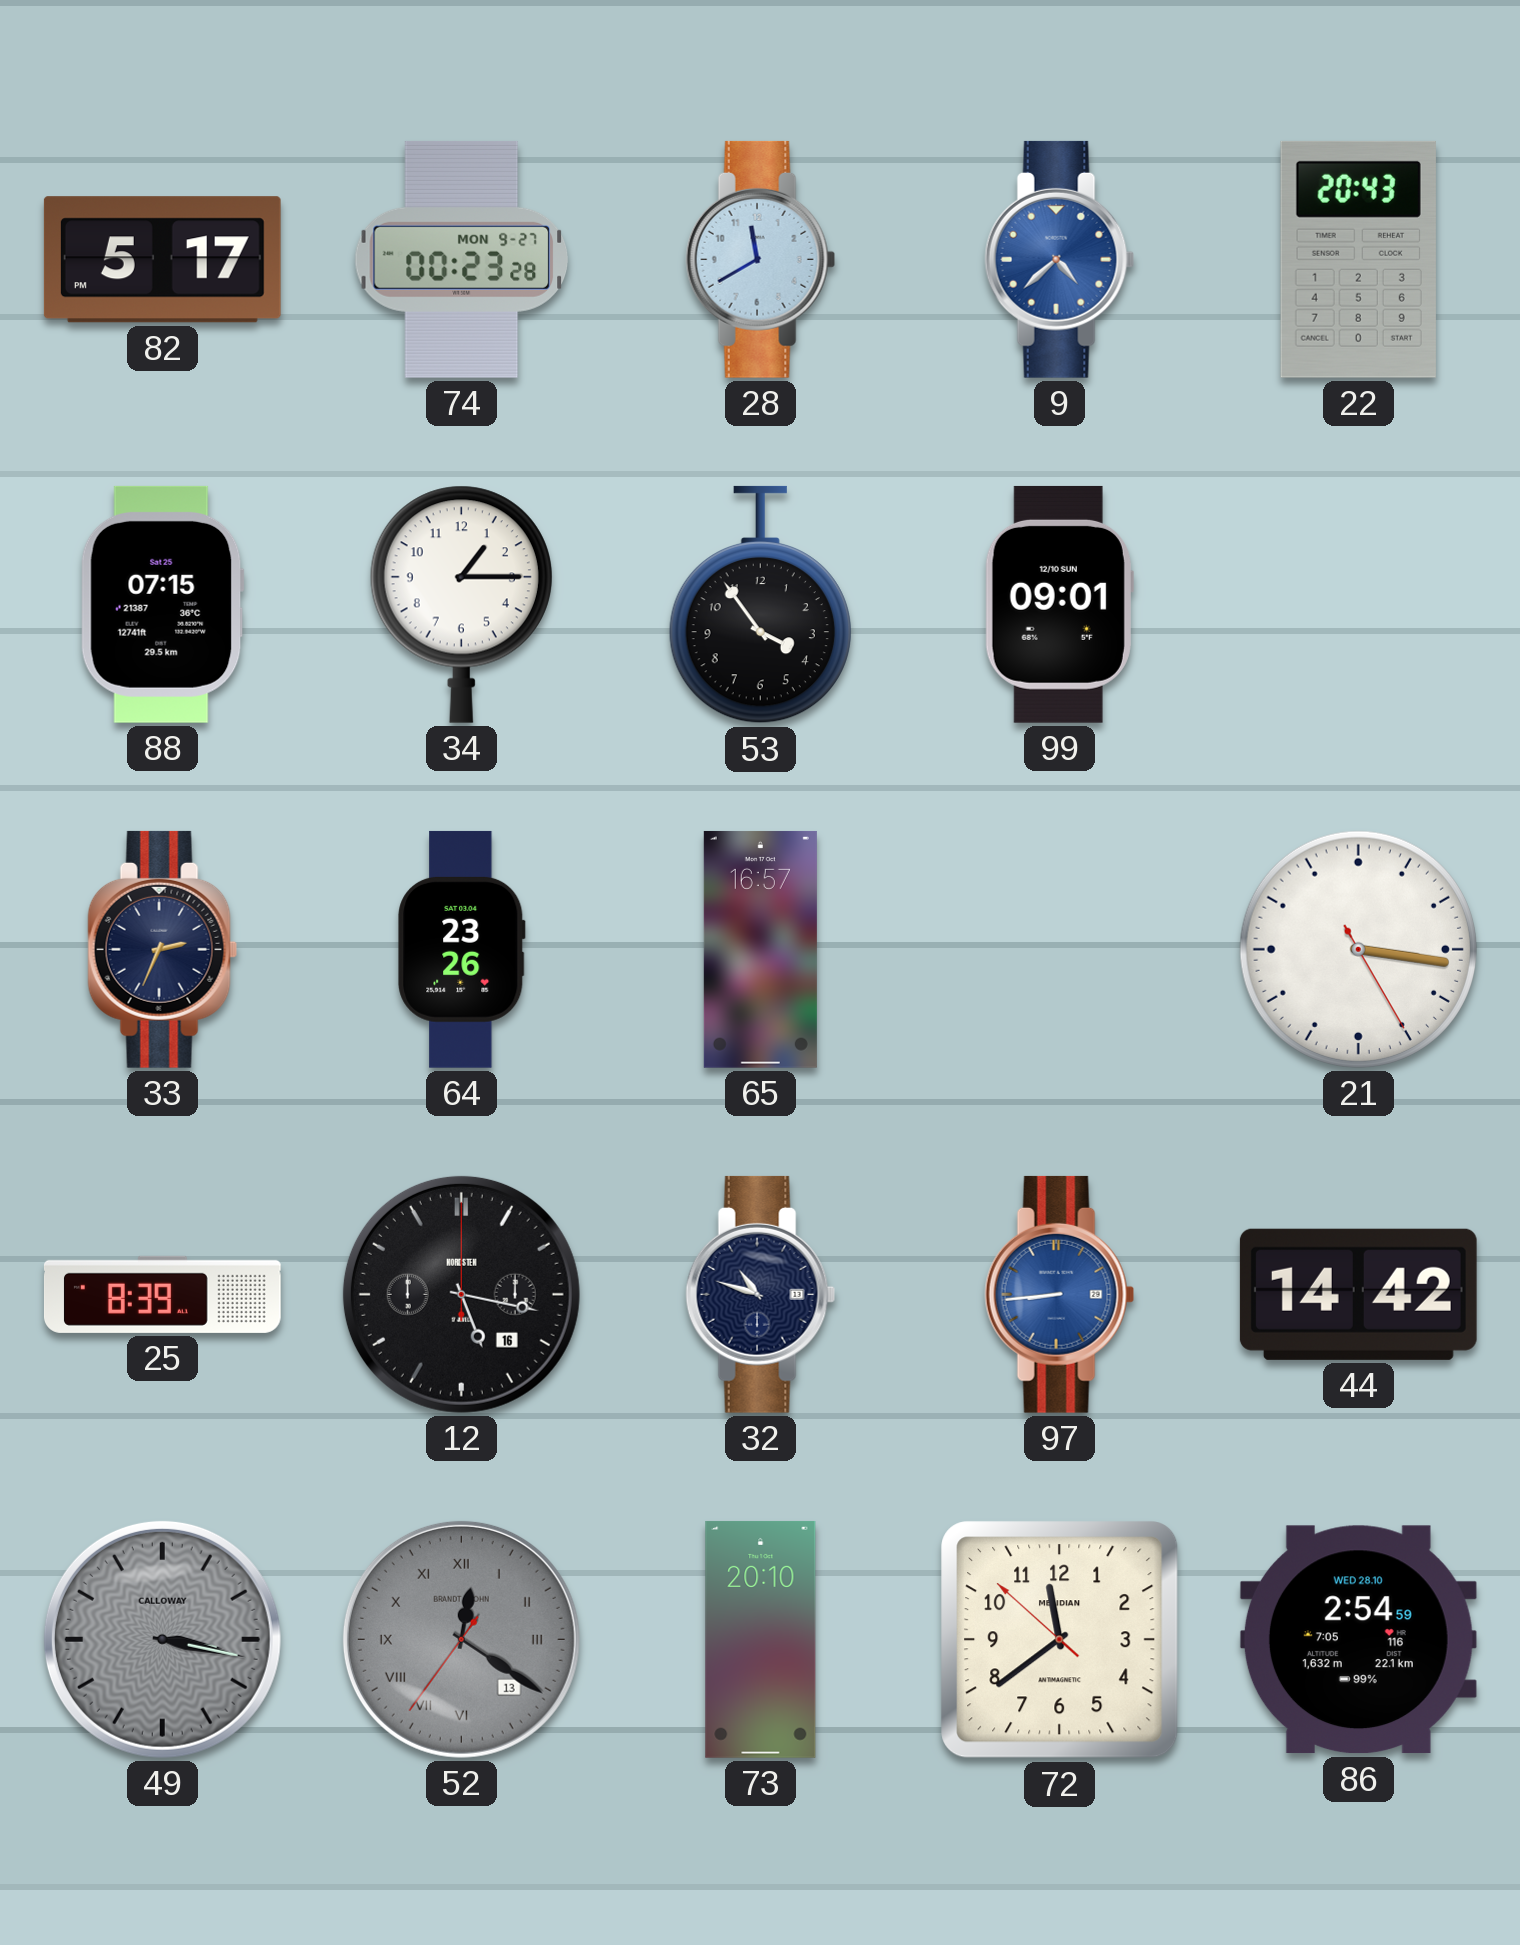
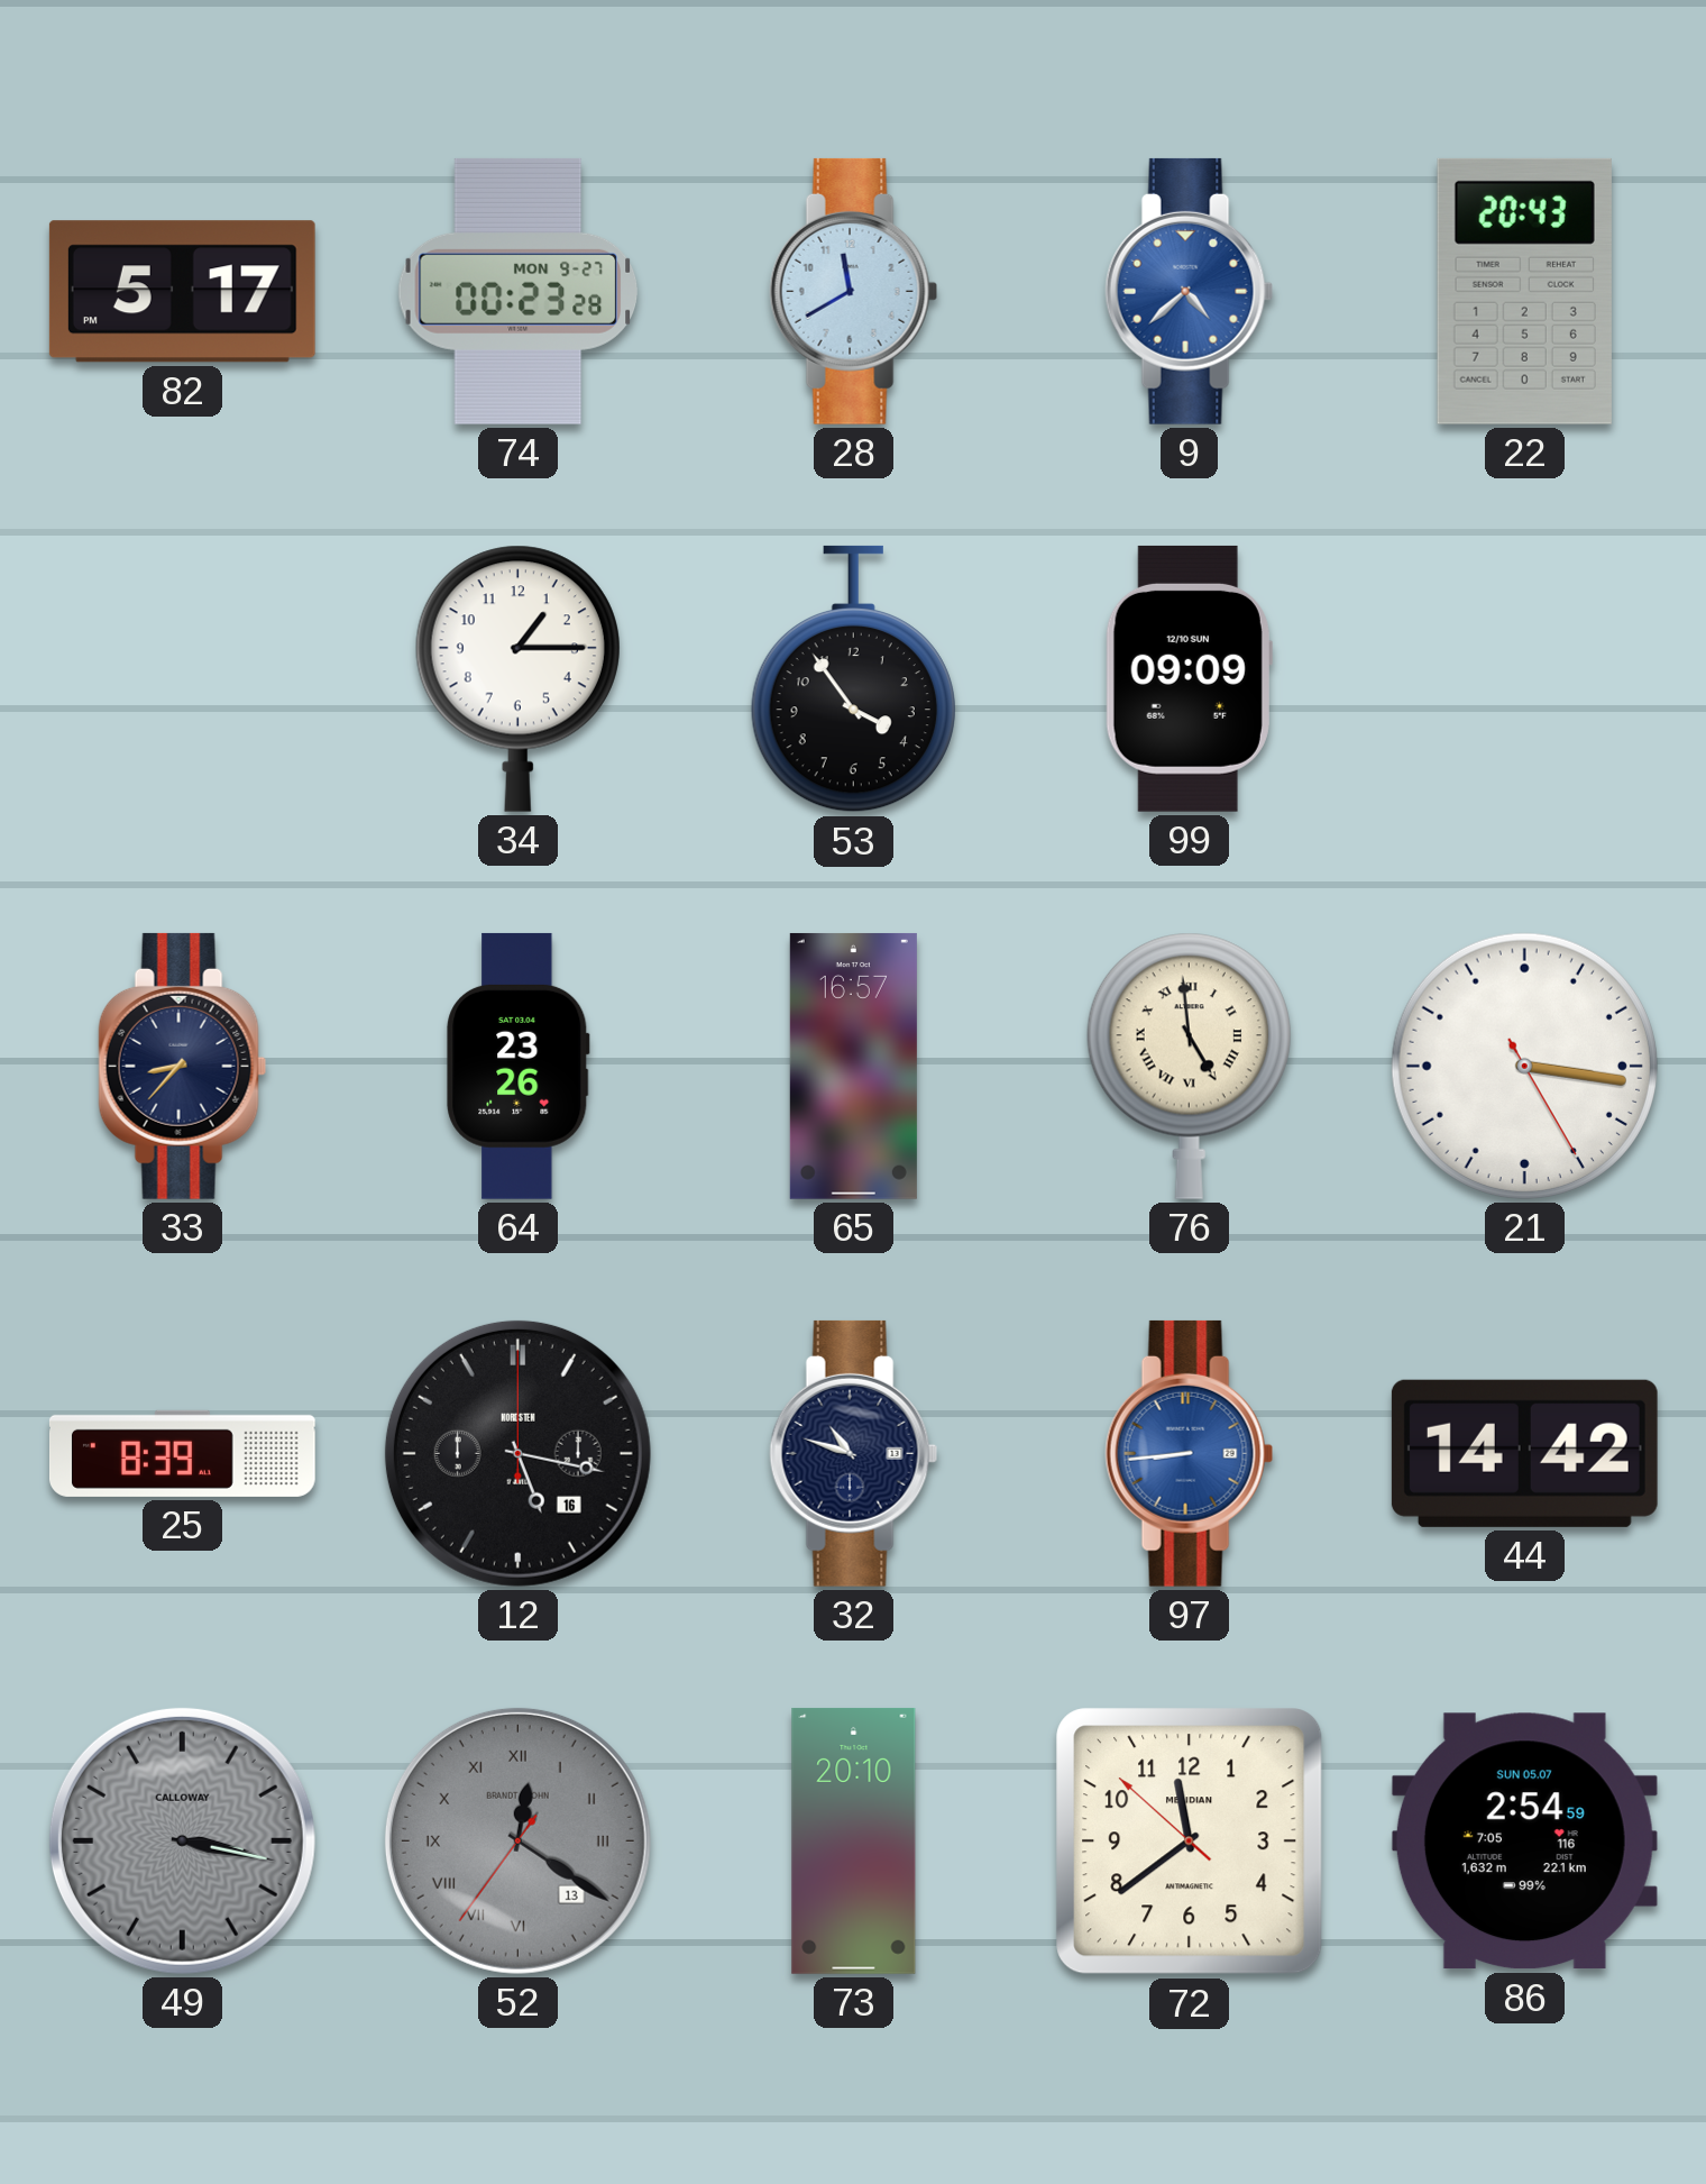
88: 07:15 -> none
99: 09:01 -> 09:09
33: 2:34 -> 8:37
76: none -> 4:59
86 date: WED 28.10 -> SUN 05.07
